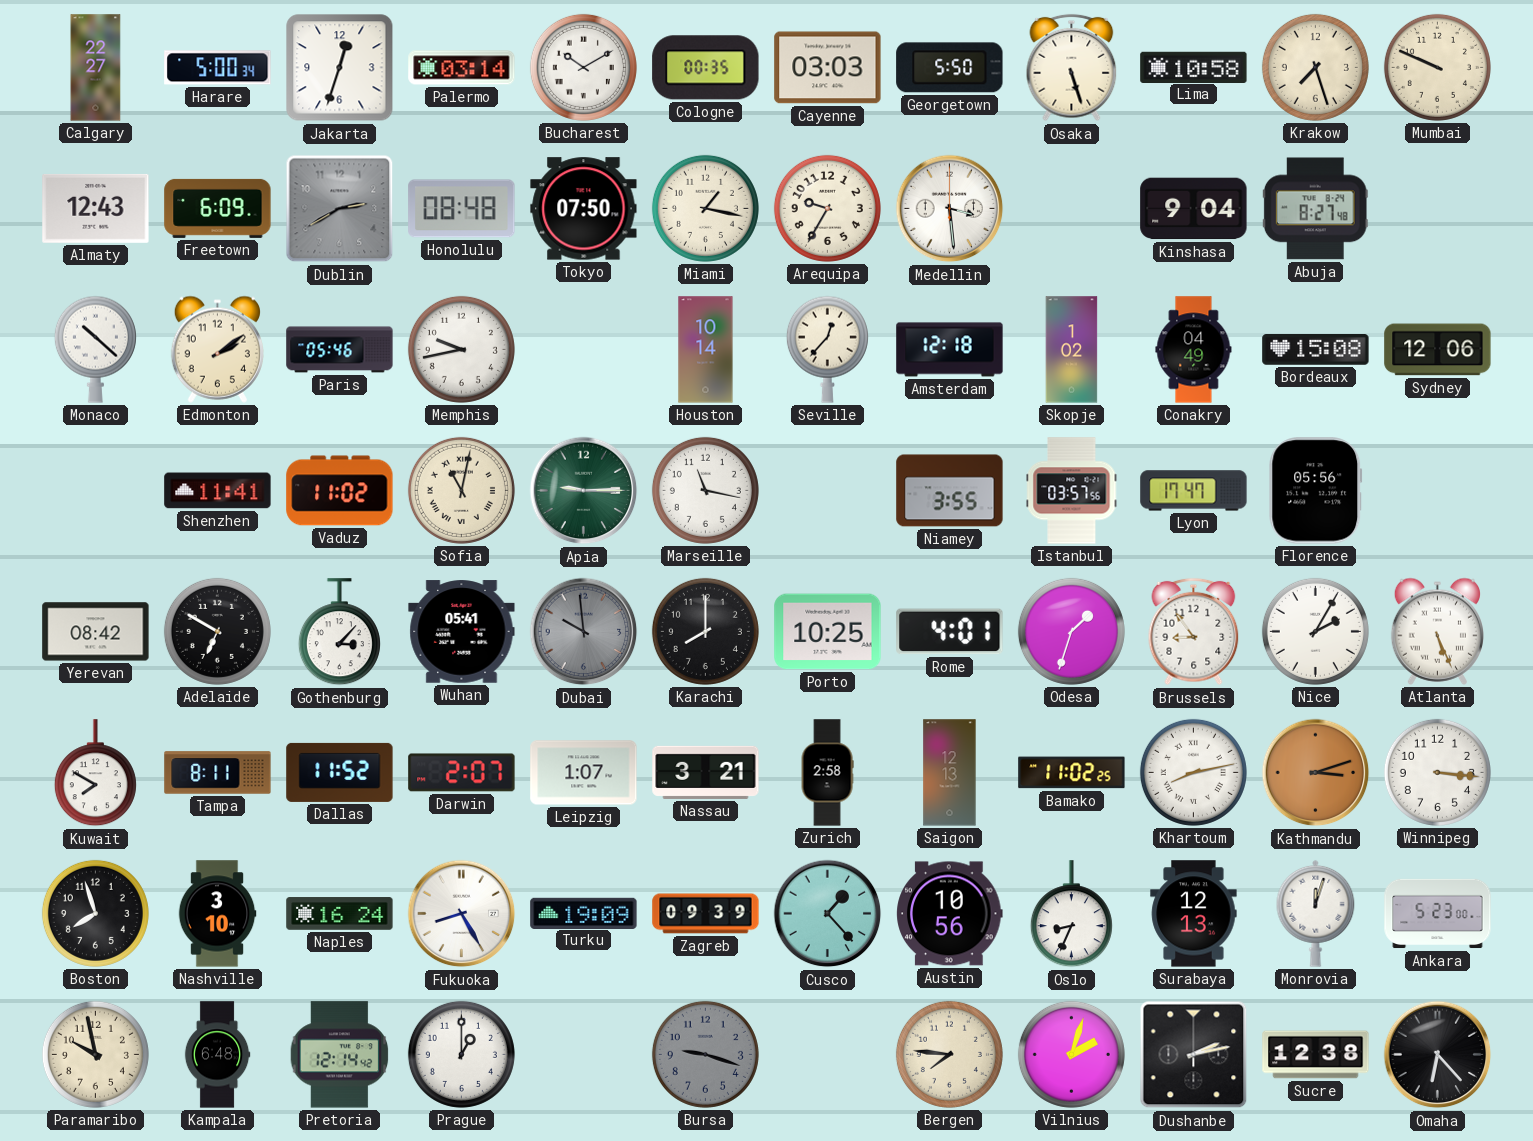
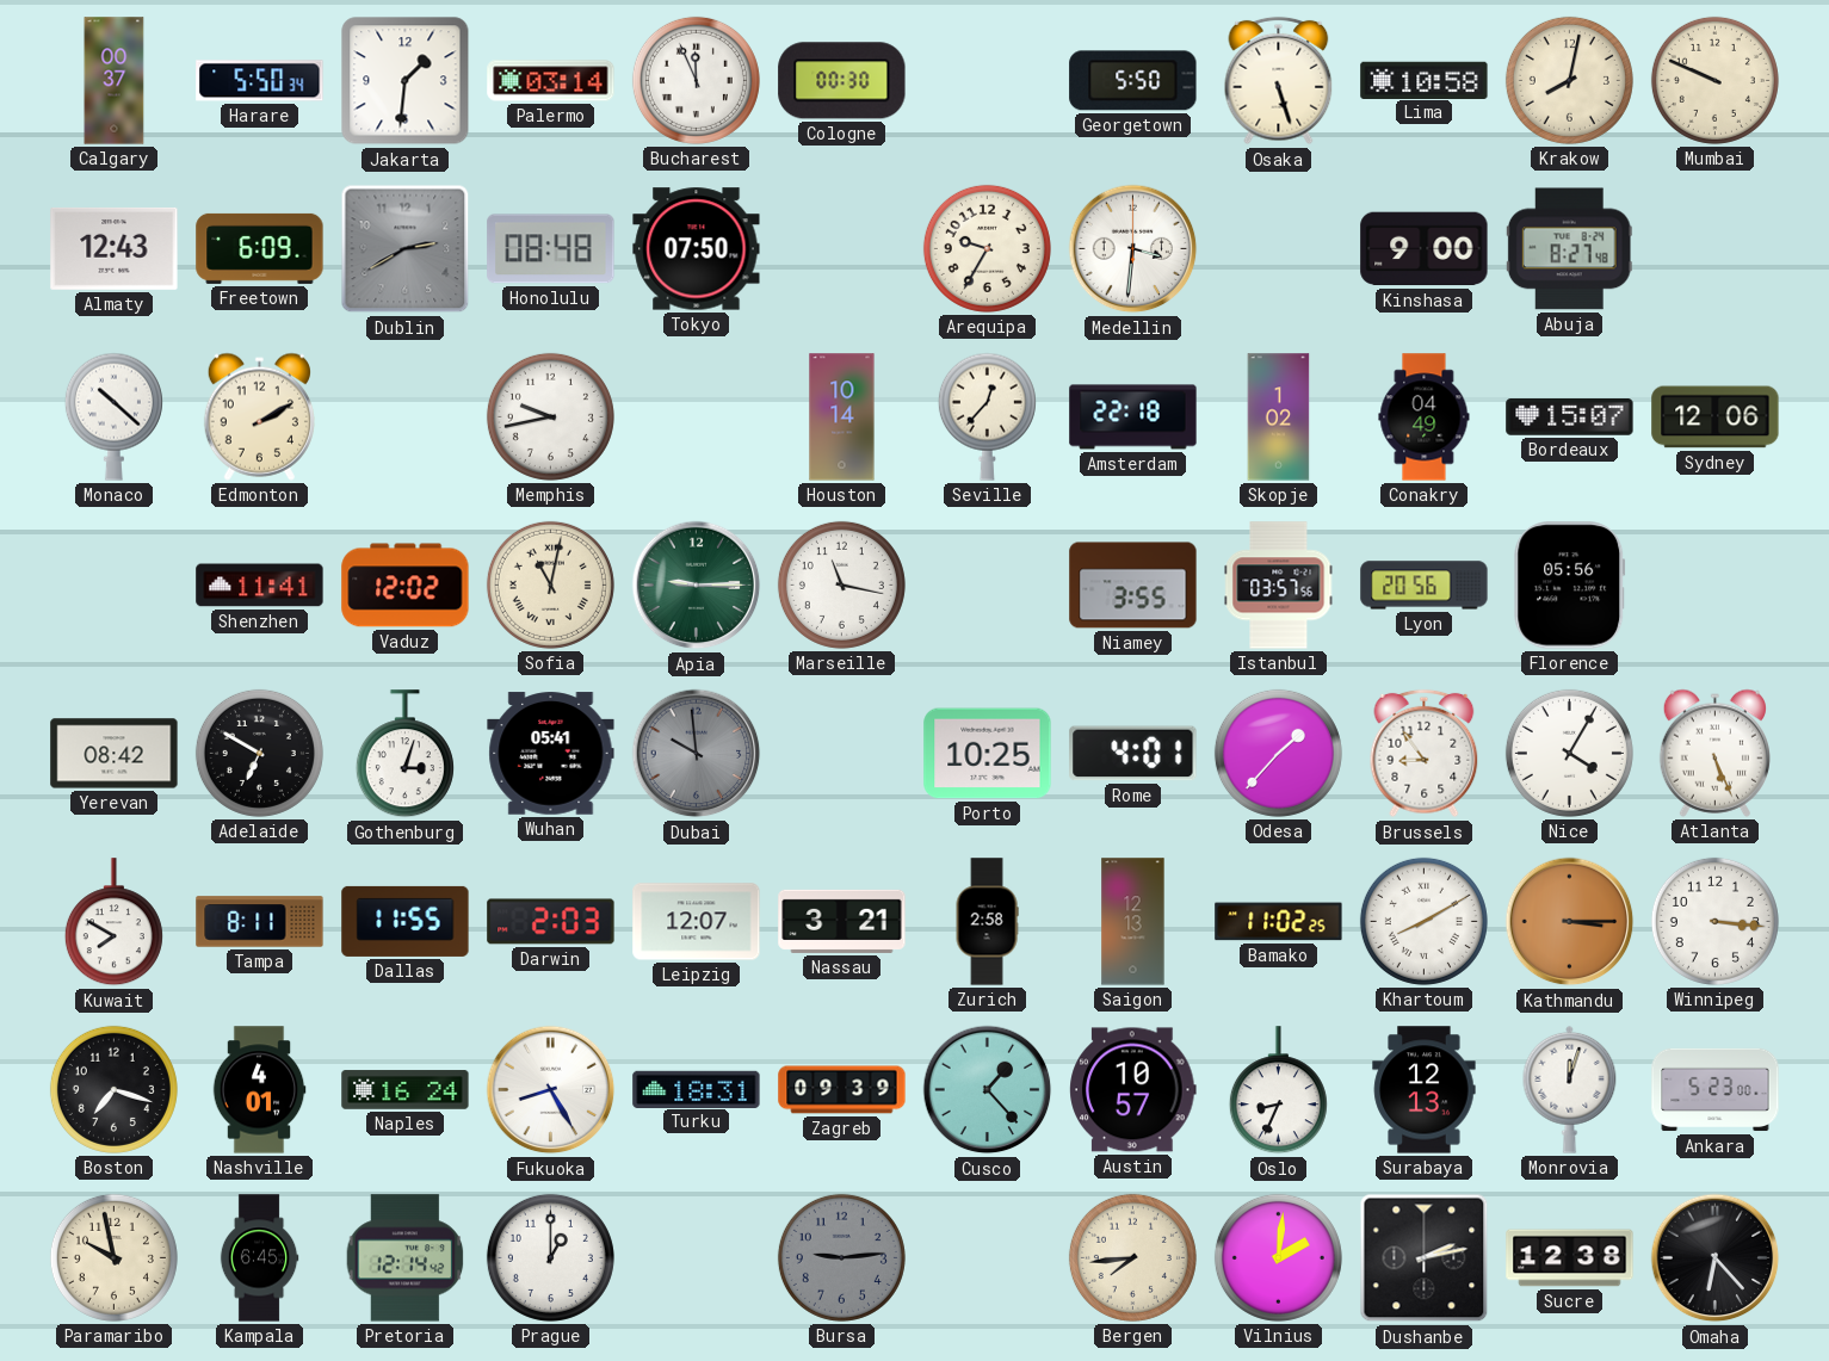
Calgary: 22:27 -> 00:37
Harare: 5:00 -> 5:50
Jakarta: 12:33 -> 1:31
Bucharest: 10:10 -> 11:56
Cologne: 00:35 -> 00:30
Cayenne: 03:03 -> none
Krakow: 7:27 -> 8:02
Miami: 1:17 -> none
Medellin: 3:29 -> 3:31
Kinshasa: 9:04 -> 9:00
Edmonton: 2:09 -> 2:10
Paris: 05:46 -> none
Amsterdam: 12:18 -> 22:18
Bordeaux: 15:08 -> 15:07
Vaduz: 11:02 -> 12:02
Lyon: 17:47 -> 20:56
Gothenburg: 3:07 -> 3:03
Karachi: 8:00 -> none
Odesa: 1:33 -> 1:37
Nice: 2:05 -> 4:05
Dallas: 11:52 -> 11:55
Darwin: 2:07 -> 2:03
Leipzig: 1:07 -> 12:07
Khartoum: 8:13 -> 8:10
Kathmandu: 3:12 -> 3:15
Boston: 7:57 -> 7:18
Nashville: 3:10 -> 4:01
Turku: 19:09 -> 18:31
Austin: 10:56 -> 10:57
Kampala: 6:48 -> 6:45
Bursa: 9:18 -> 9:14
Bergen: 7:46 -> 7:44
Vilnius: 2:03 -> 2:01
